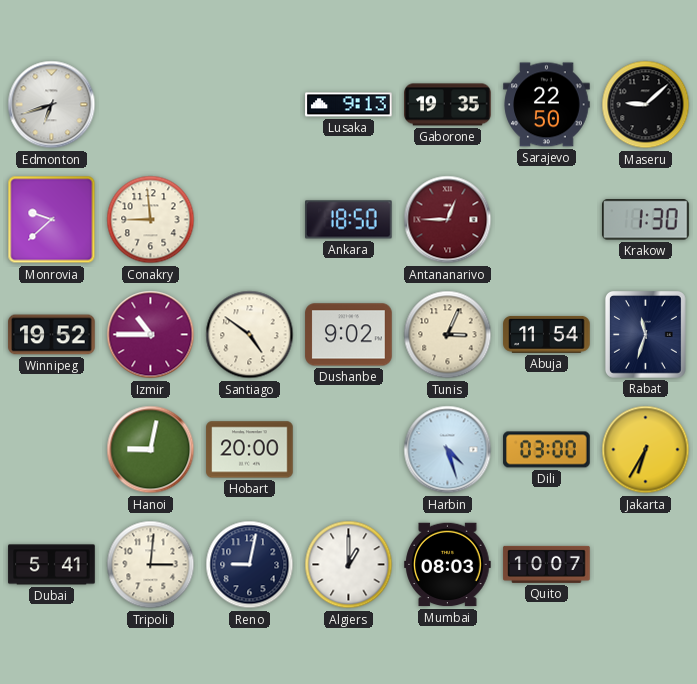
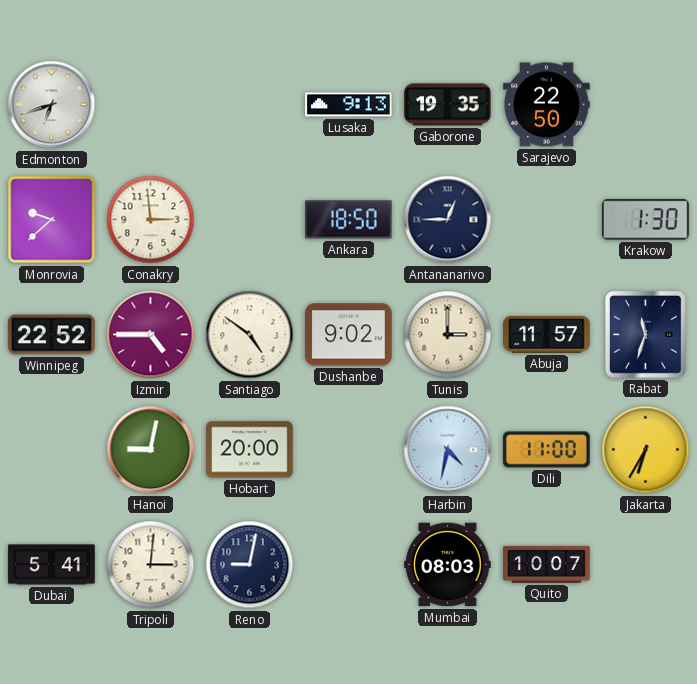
Maseru: 9:08 -> none
Conakry: 8:59 -> 2:59
Antananarivo dial: burgundy -> navy
Winnipeg: 19:52 -> 22:52
Izmir: 10:45 -> 4:45
Tunis: 3:04 -> 3:00
Abuja: 11:54 -> 11:57
Harbin: 4:27 -> 4:32
Dili: 03:00 -> 11:00
Algiers: 1:00 -> none
